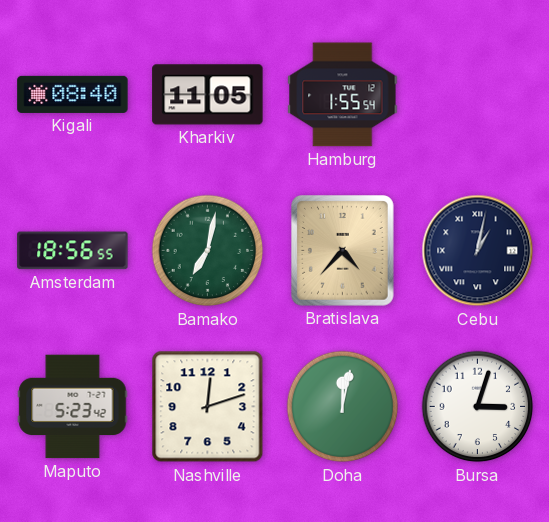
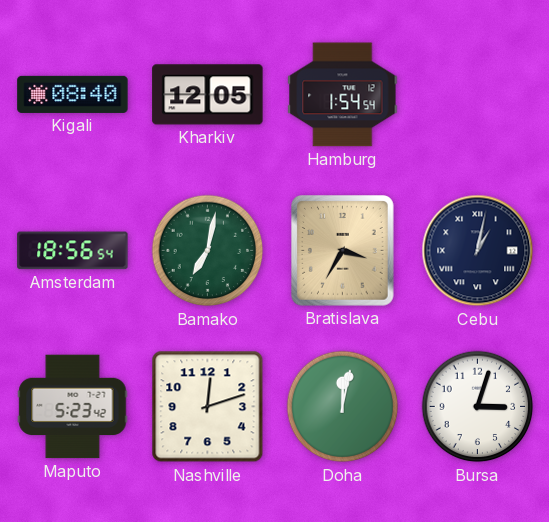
Kharkiv: 11:05 -> 12:05
Hamburg: 1:55 -> 1:54
Amsterdam: 18:56:55 -> 18:56:54
Bratislava: 4:37 -> 3:35
